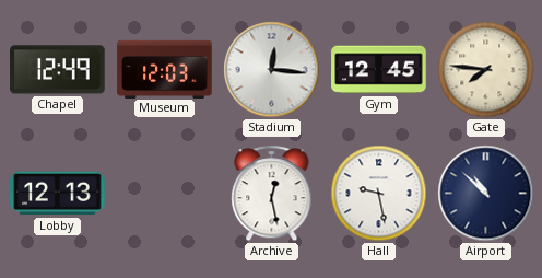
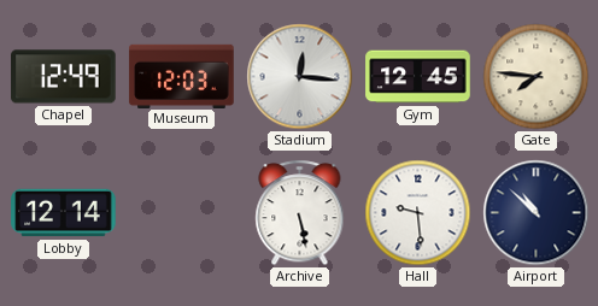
Lobby: 12:13 -> 12:14
Archive: 12:28 -> 5:28
Hall: 9:28 -> 9:29
